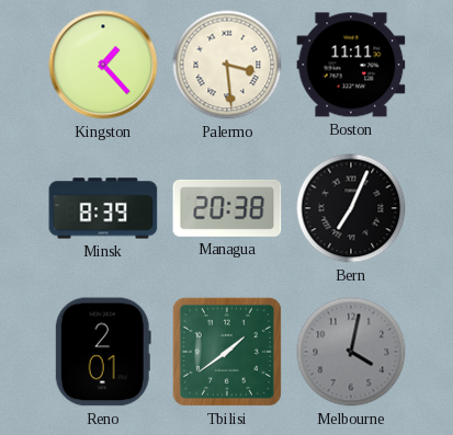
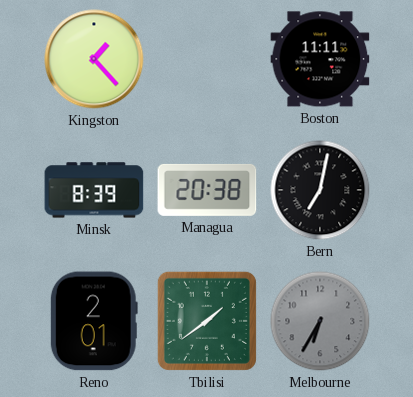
Palermo: 3:29 -> none
Bern: 7:04 -> 7:02
Melbourne: 4:02 -> 6:35
